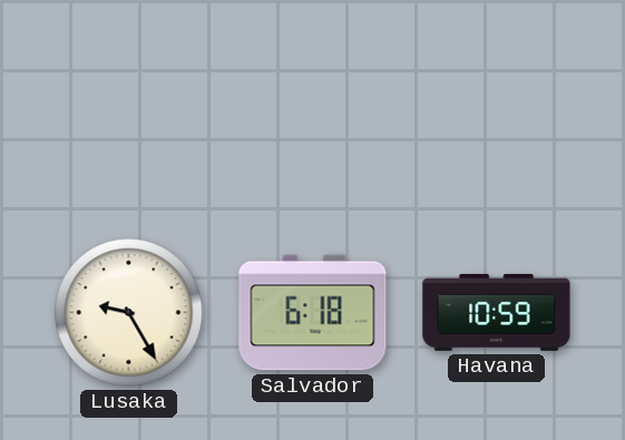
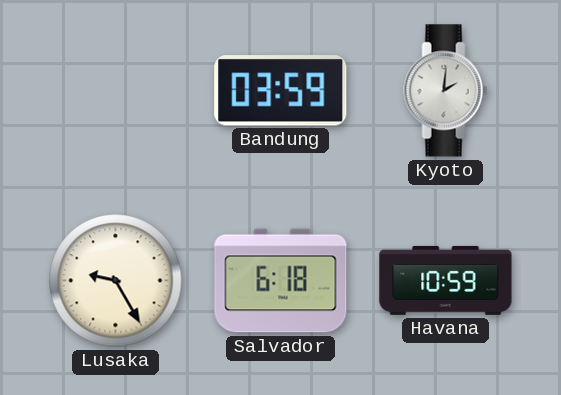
Bandung: none -> 03:59
Kyoto: none -> 2:01
